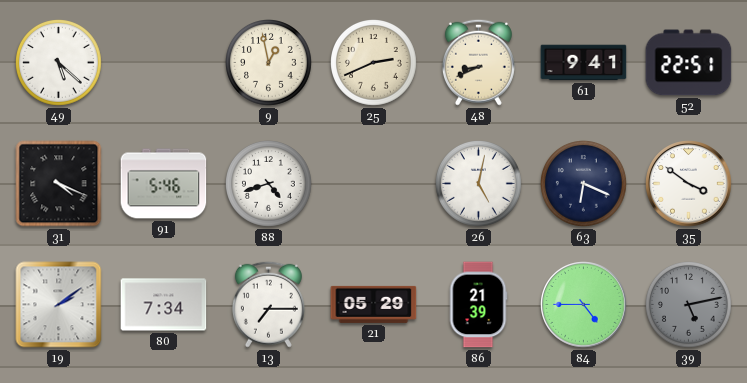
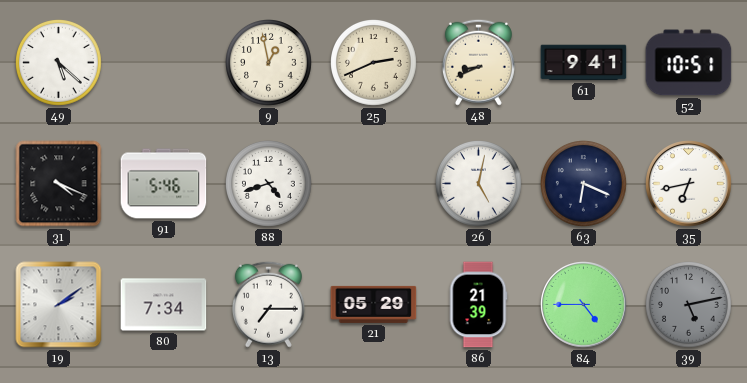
52: 22:51 -> 10:51
35: 3:51 -> 6:43
